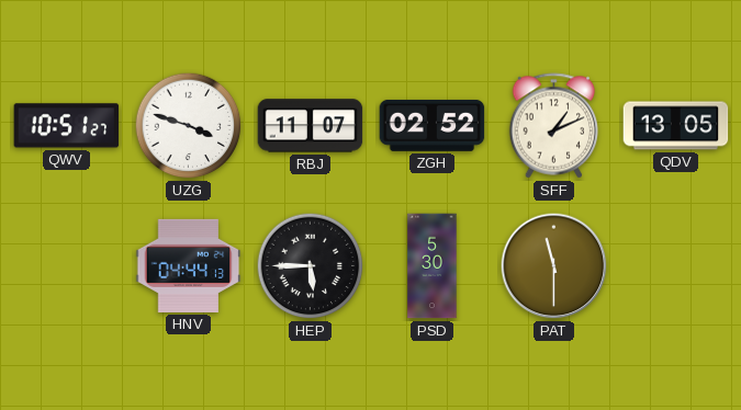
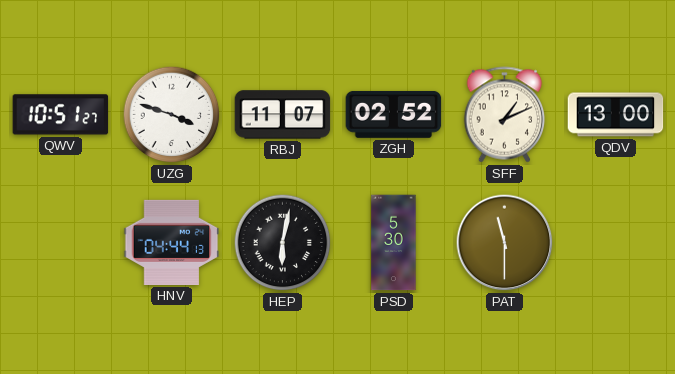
QDV: 13:05 -> 13:00
HEP: 5:45 -> 6:02
